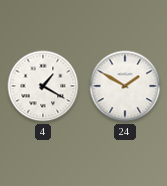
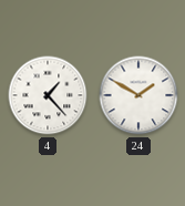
4: 1:20 -> 1:23
